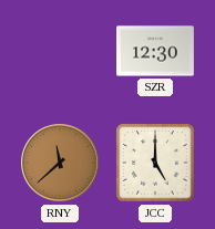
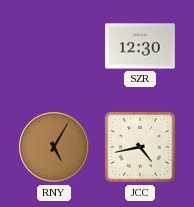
RNY: 11:38 -> 5:05
JCC: 5:00 -> 4:43
